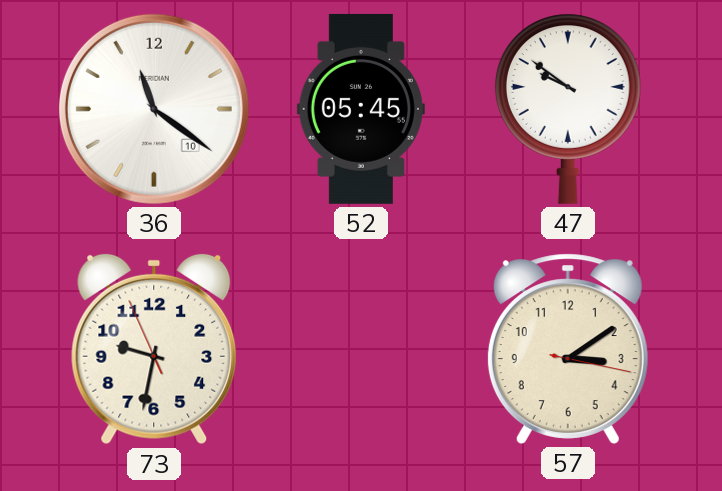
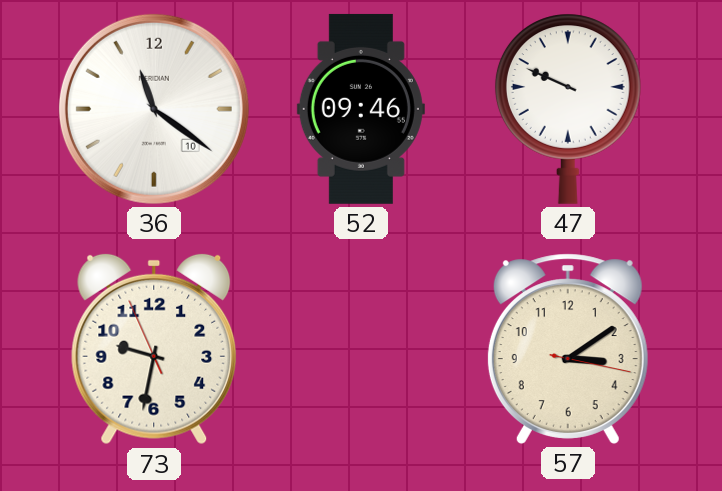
52: 05:45 -> 09:46
47: 9:51 -> 9:49
